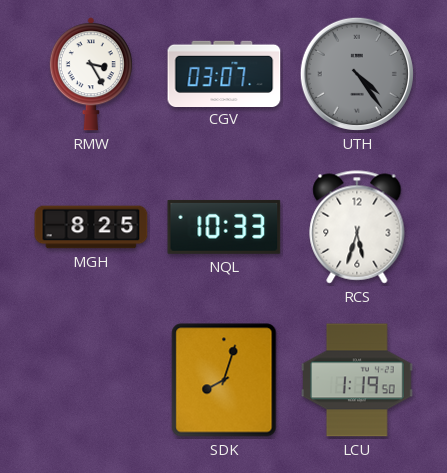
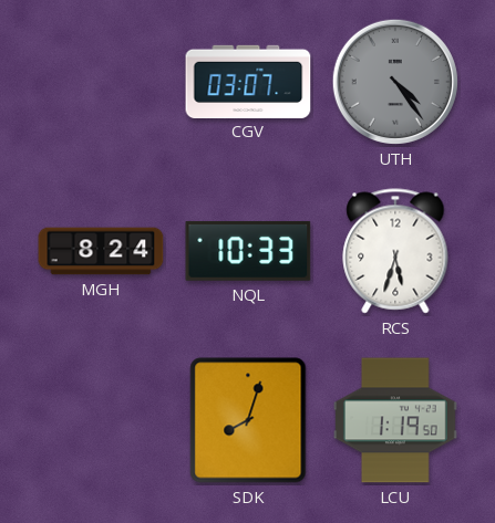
RMW: 3:25 -> none
MGH: 8:25 -> 8:24
